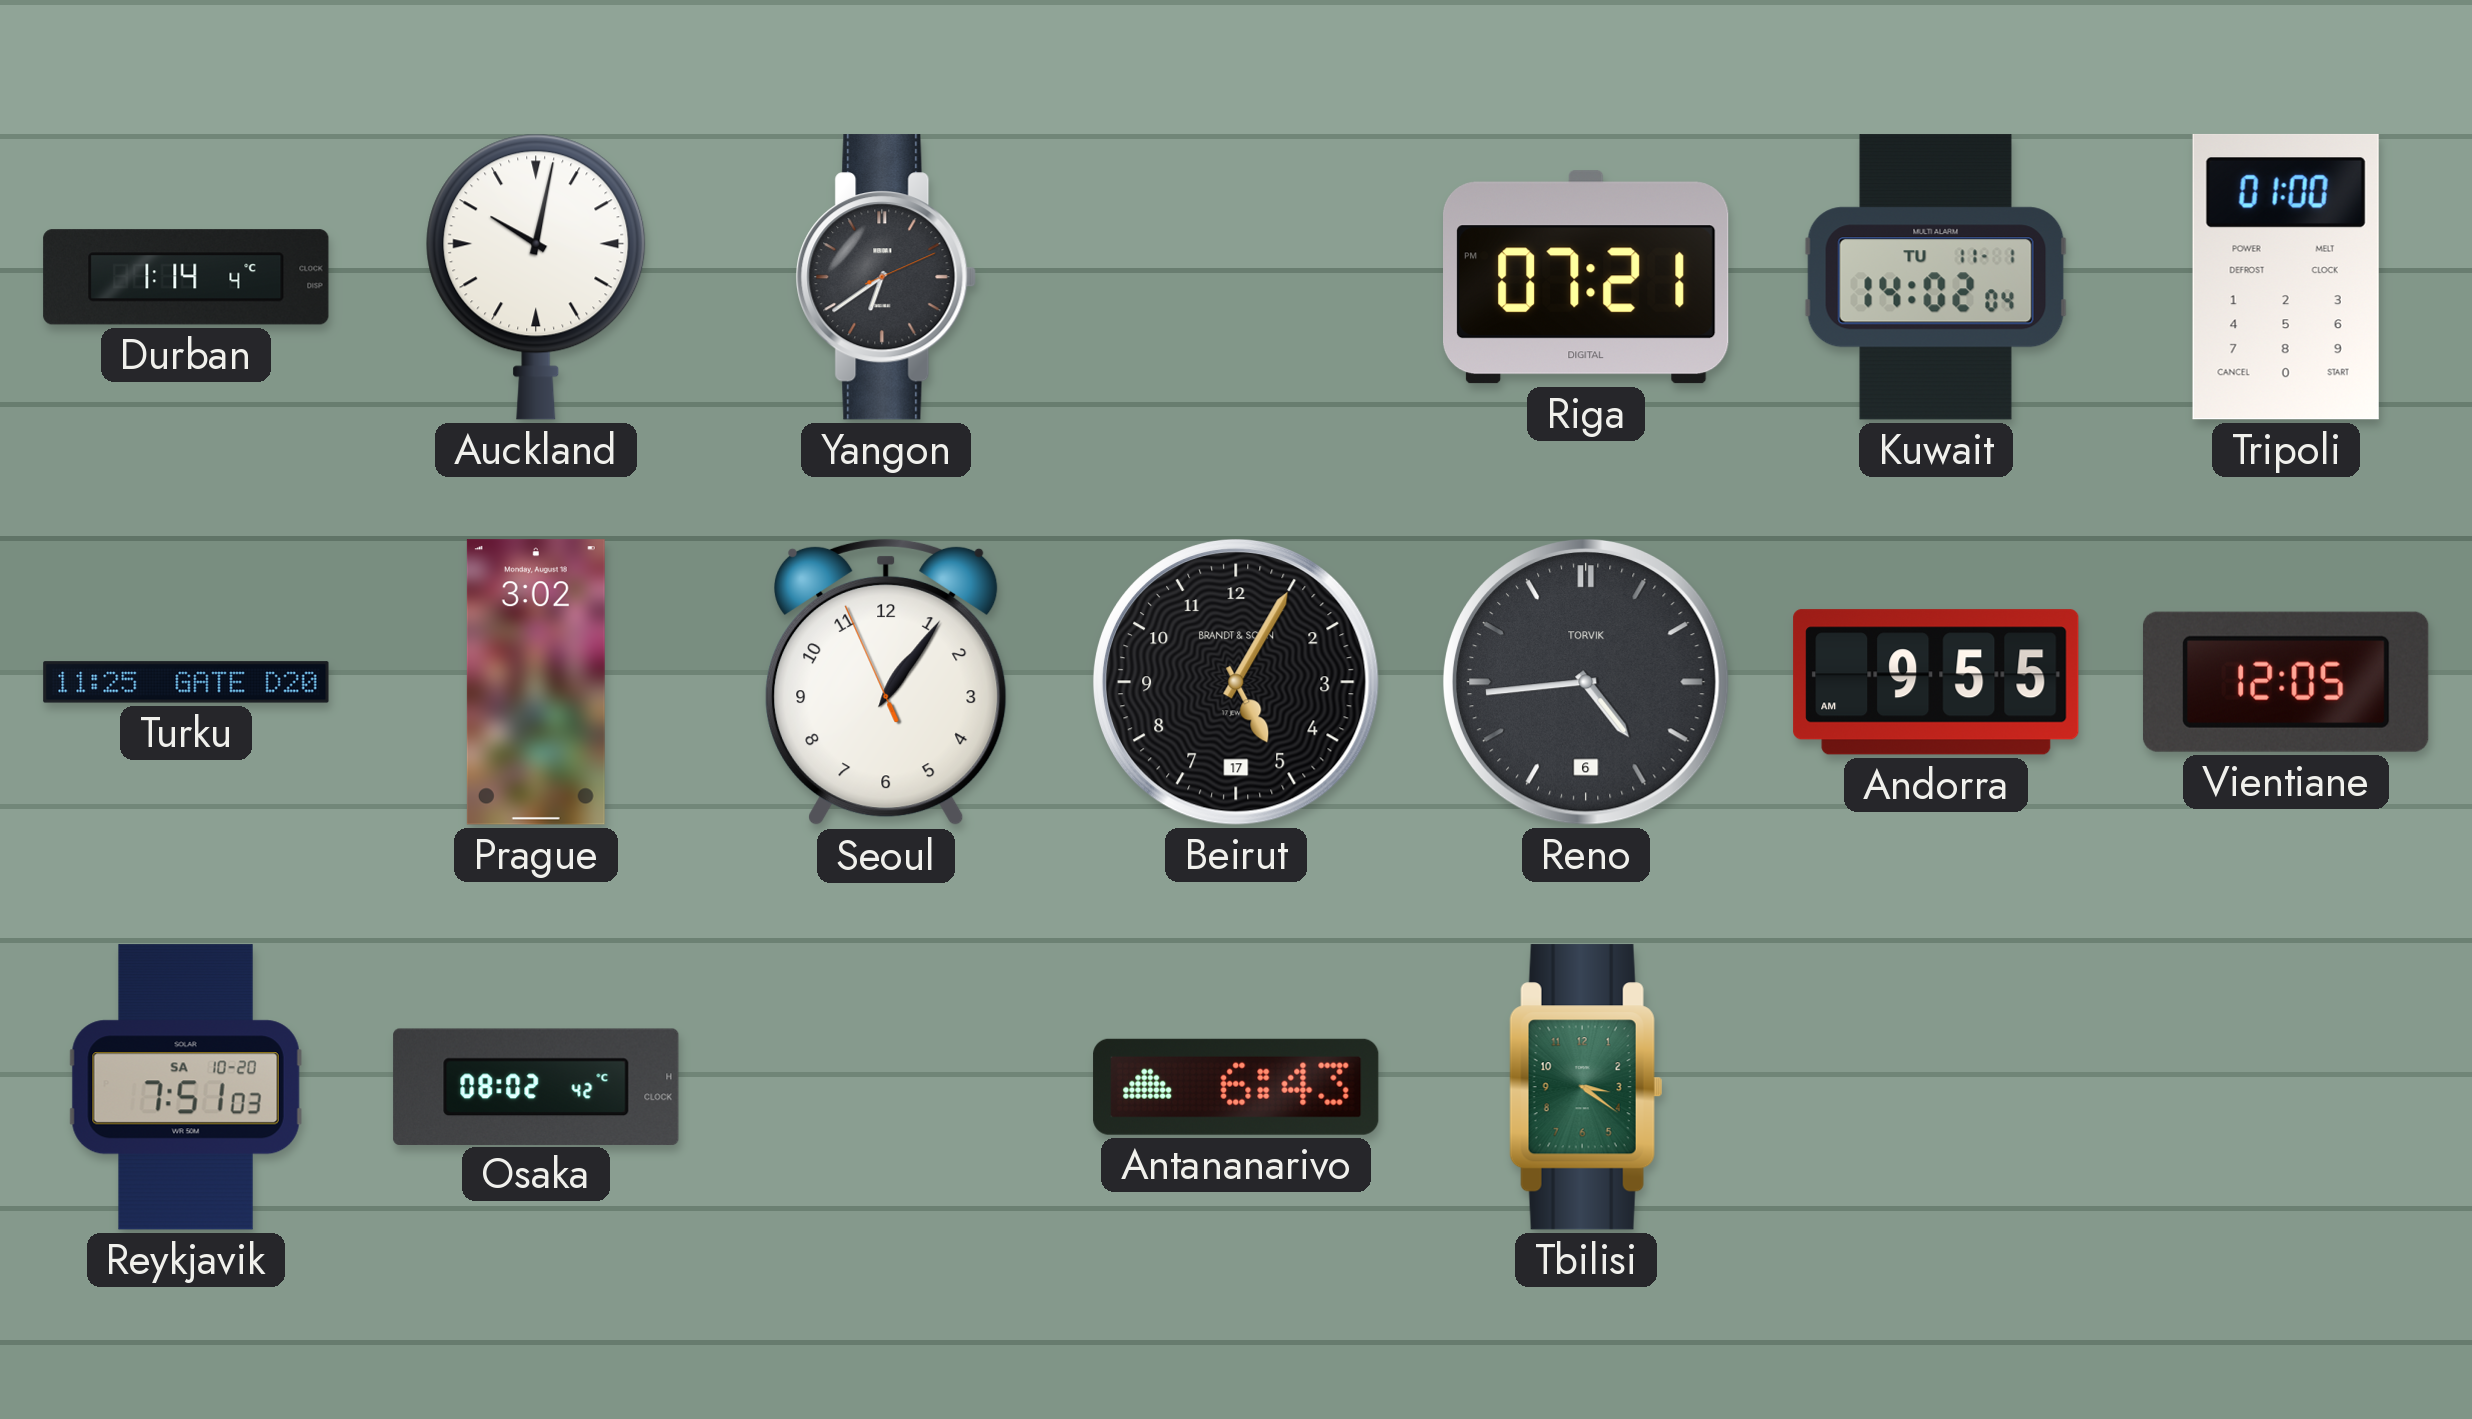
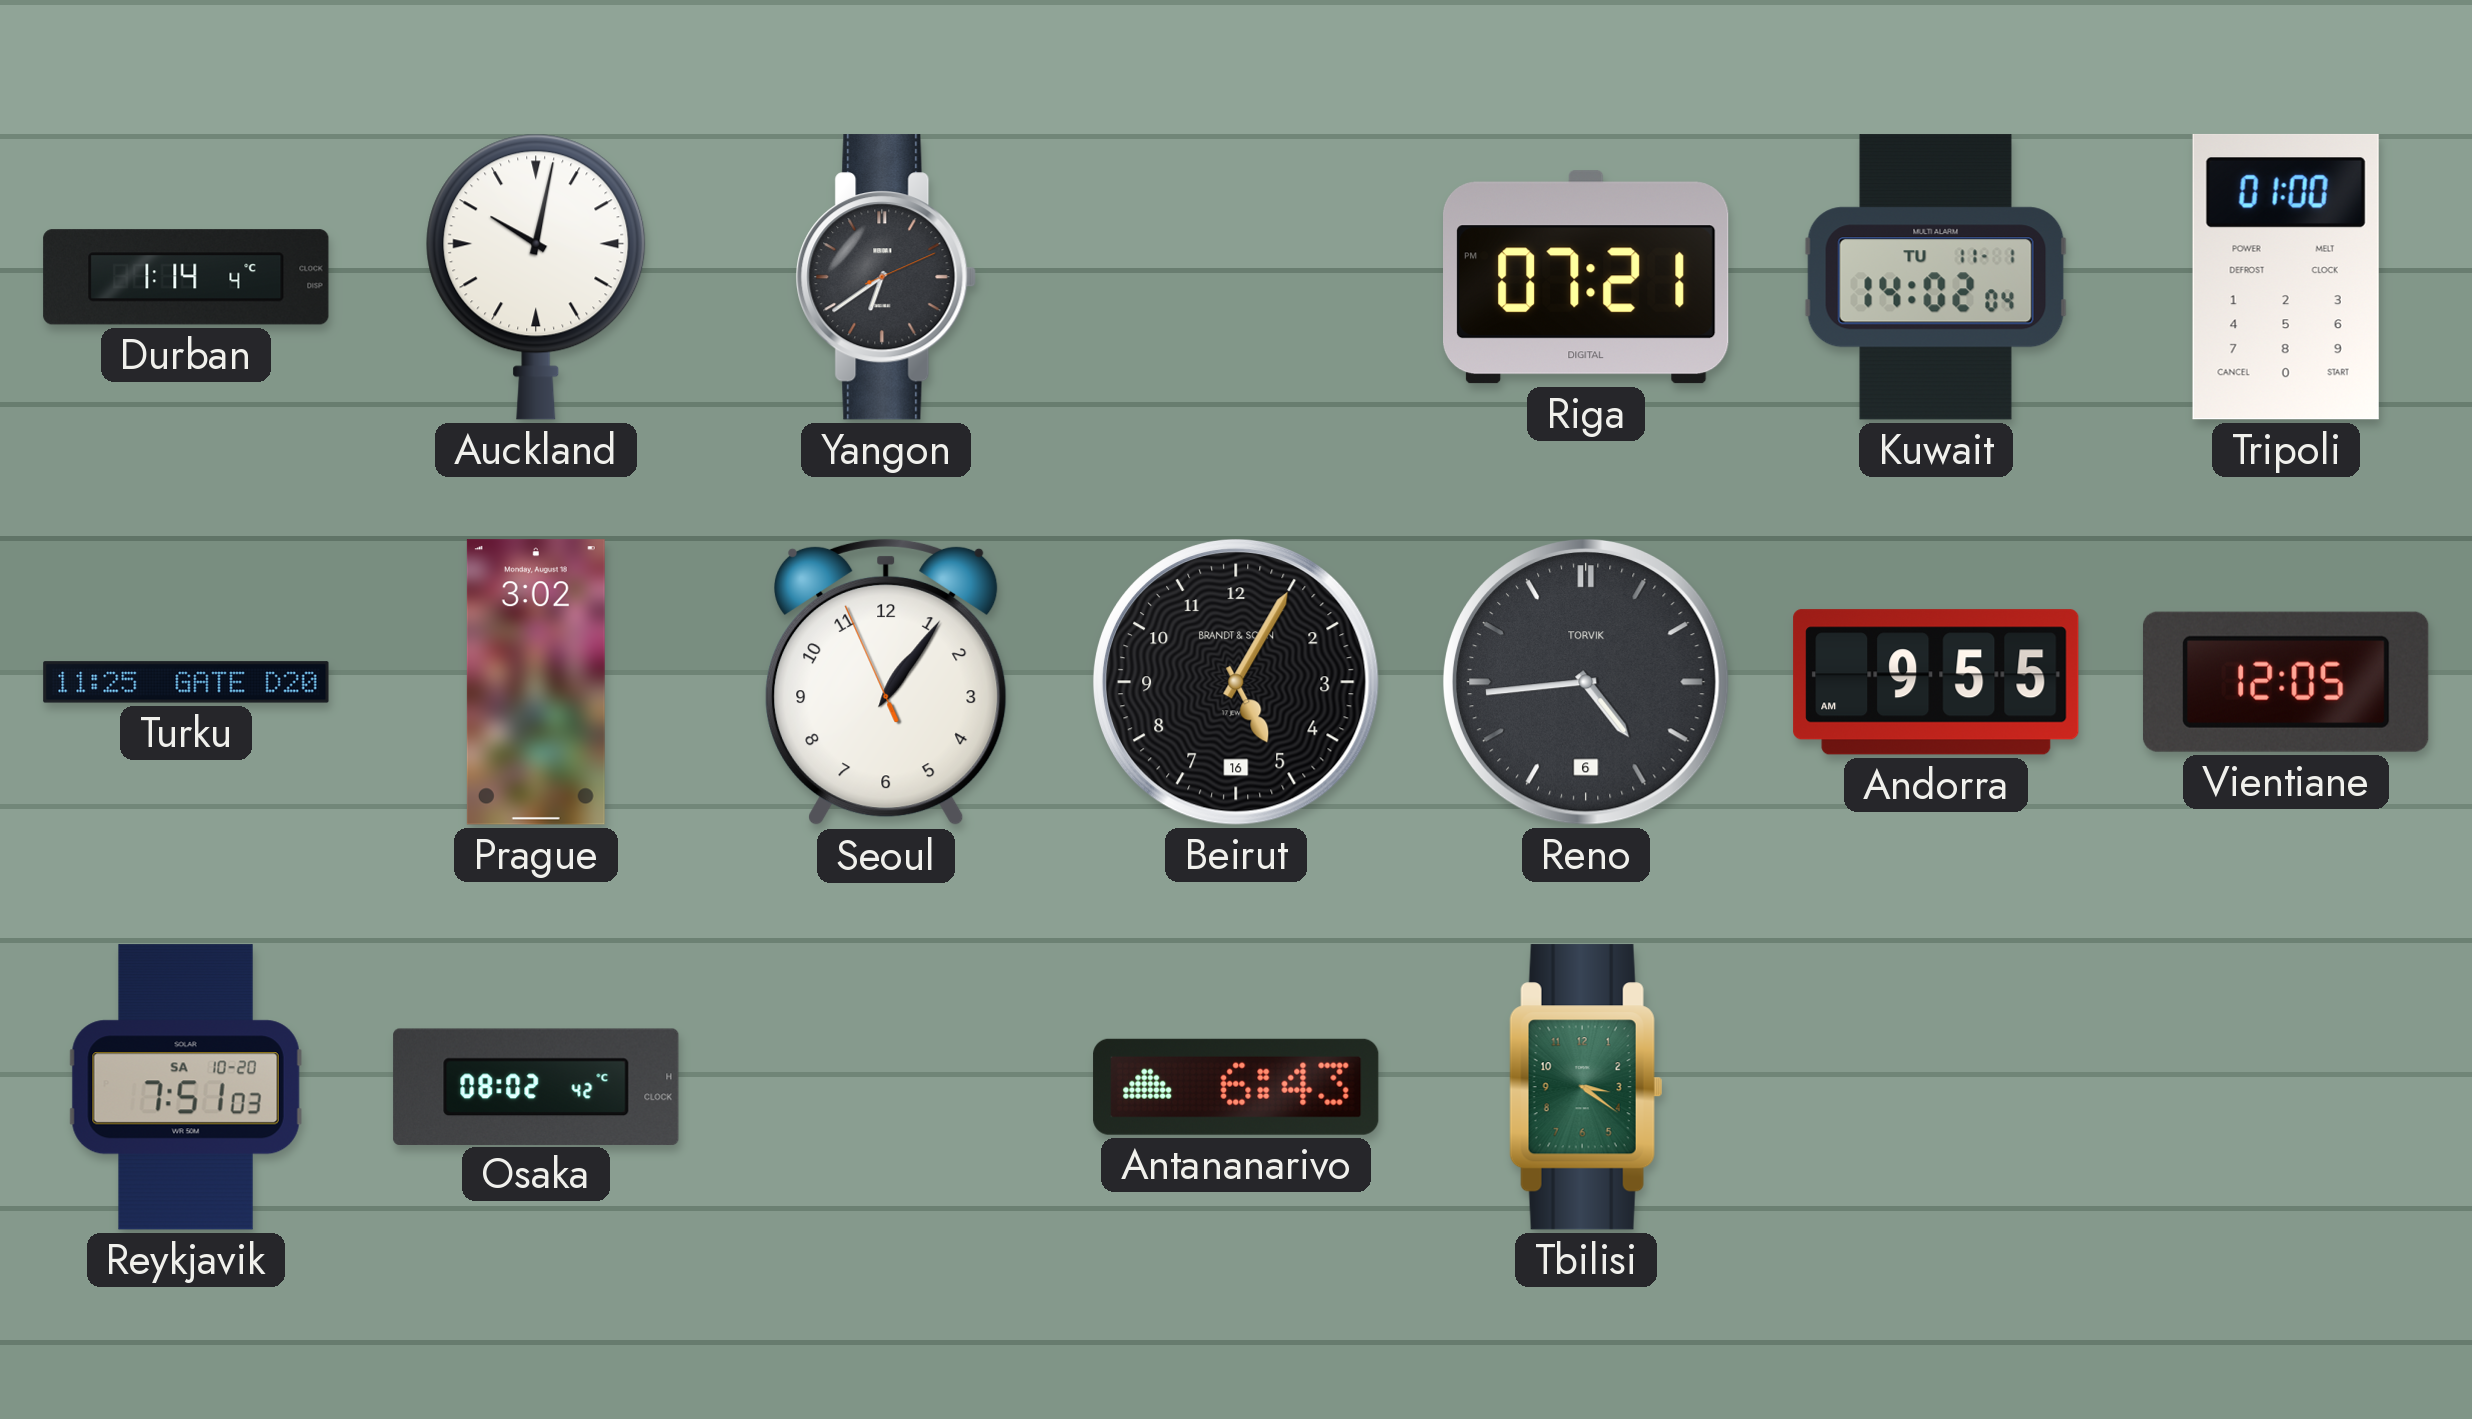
Beirut date: 17 -> 16
